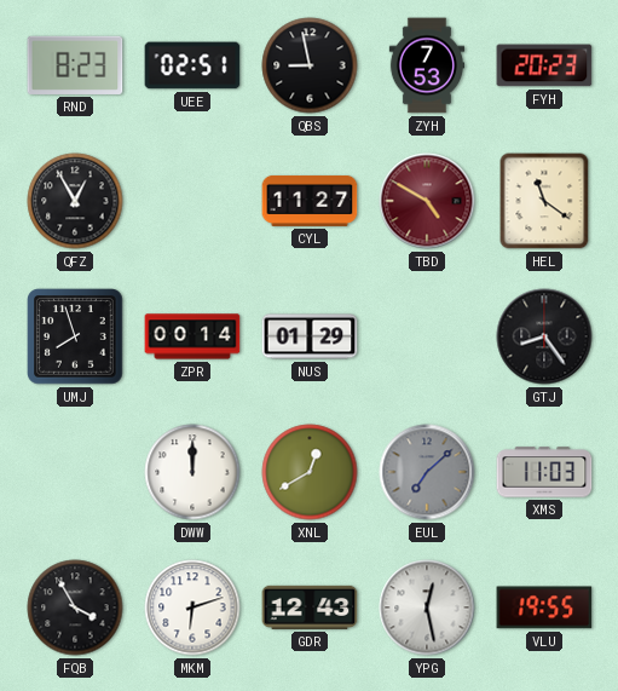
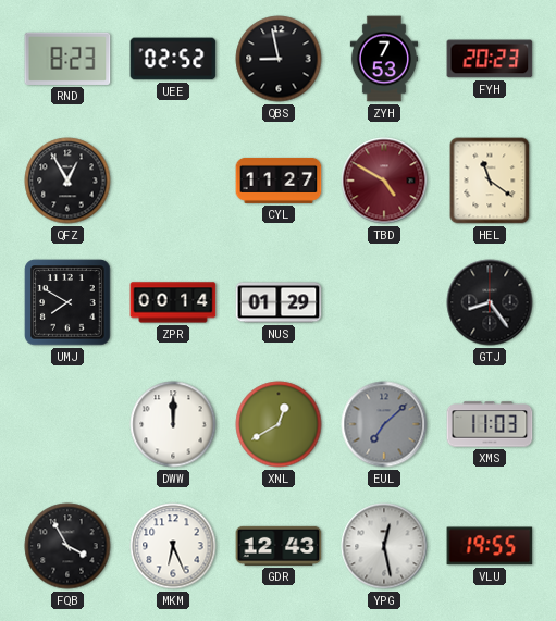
UEE: 02:51 -> 02:52
UMJ: 7:57 -> 7:50
MKM: 6:12 -> 6:26
